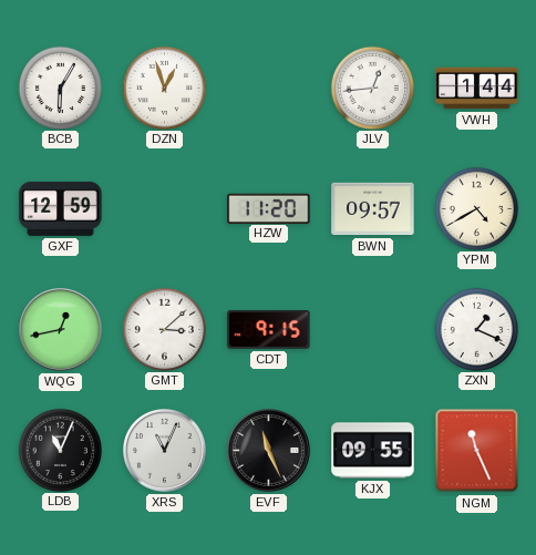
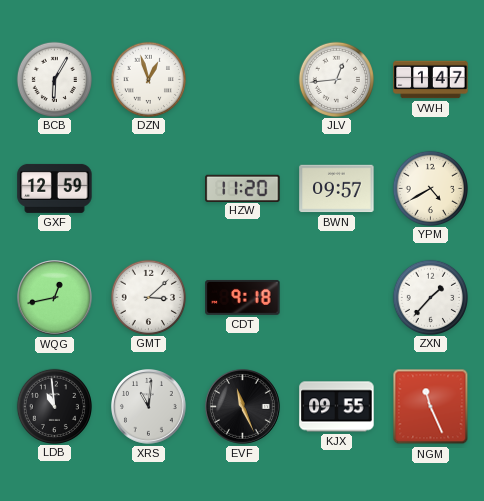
VWH: 1:44 -> 1:47
CDT: 9:15 -> 9:18
ZXN: 1:19 -> 1:37
LDB: 11:04 -> 10:59
XRS: 11:04 -> 11:01
